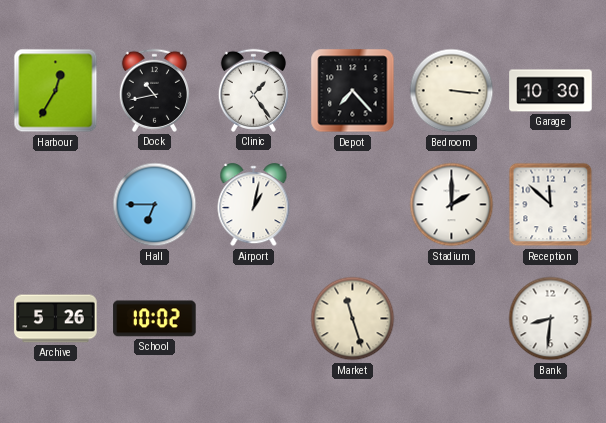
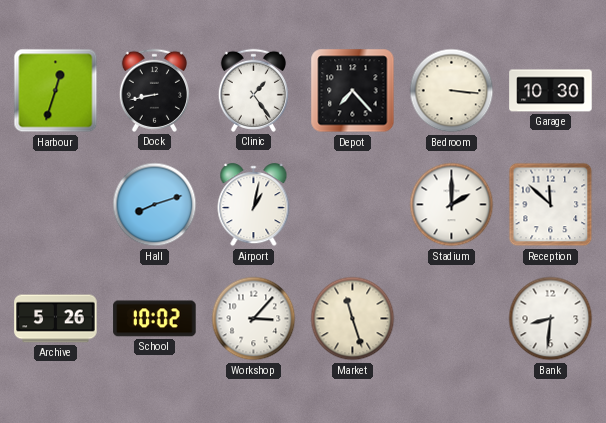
Harbour: 12:35 -> 12:33
Dock: 10:43 -> 8:43
Hall: 6:45 -> 8:12
Workshop: none -> 3:07
